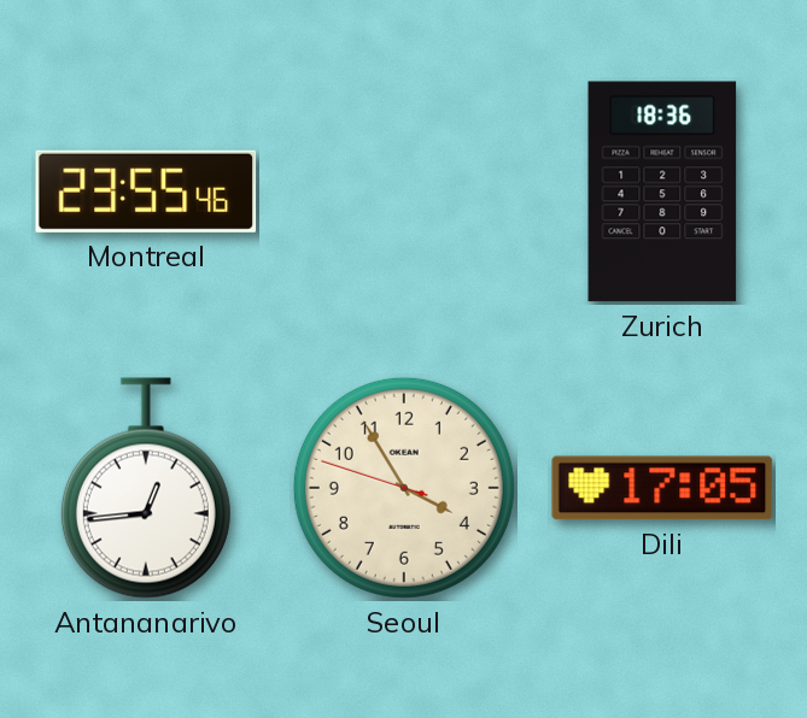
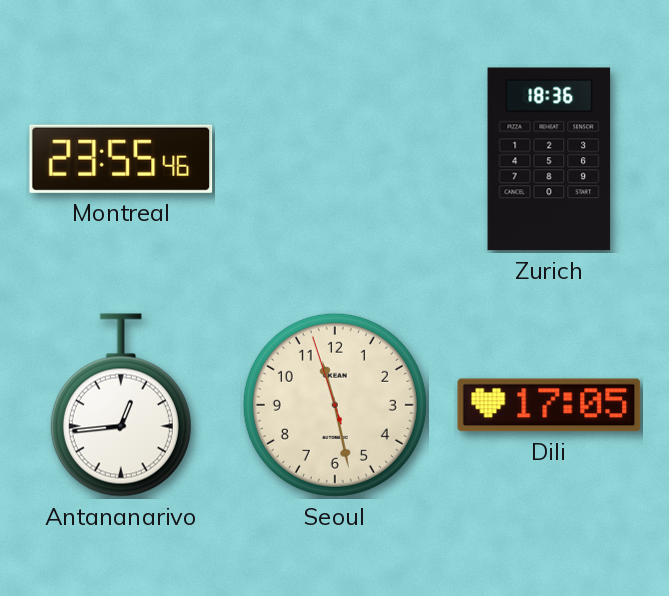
Seoul: 3:54 -> 11:27
